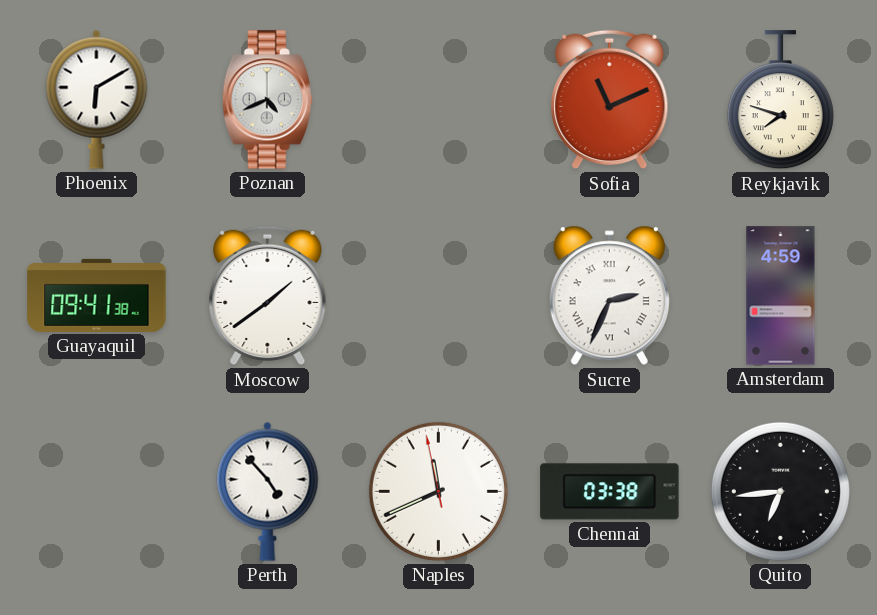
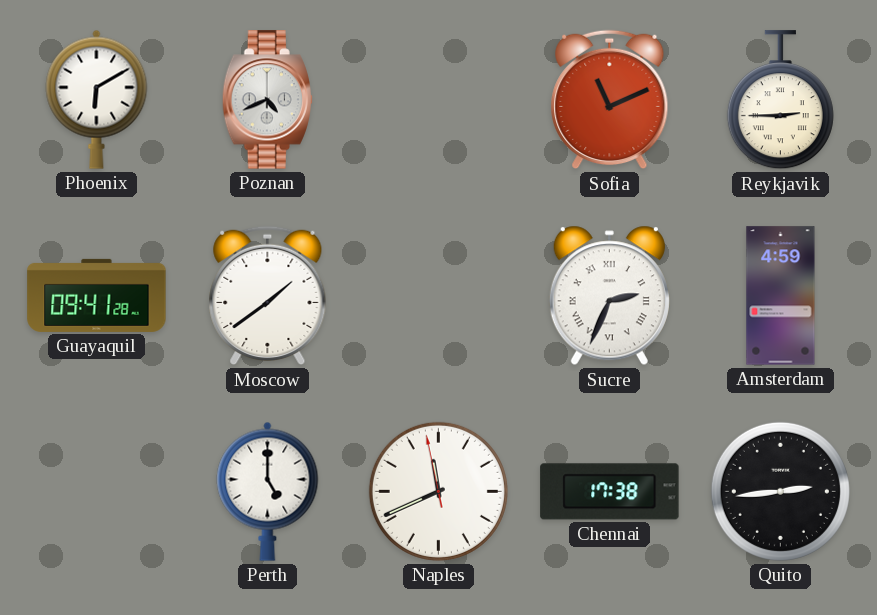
Reykjavik: 7:48 -> 2:45
Guayaquil: 09:41:38 -> 09:41:28
Perth: 4:53 -> 5:00
Chennai: 03:38 -> 17:38
Quito: 6:44 -> 2:44
